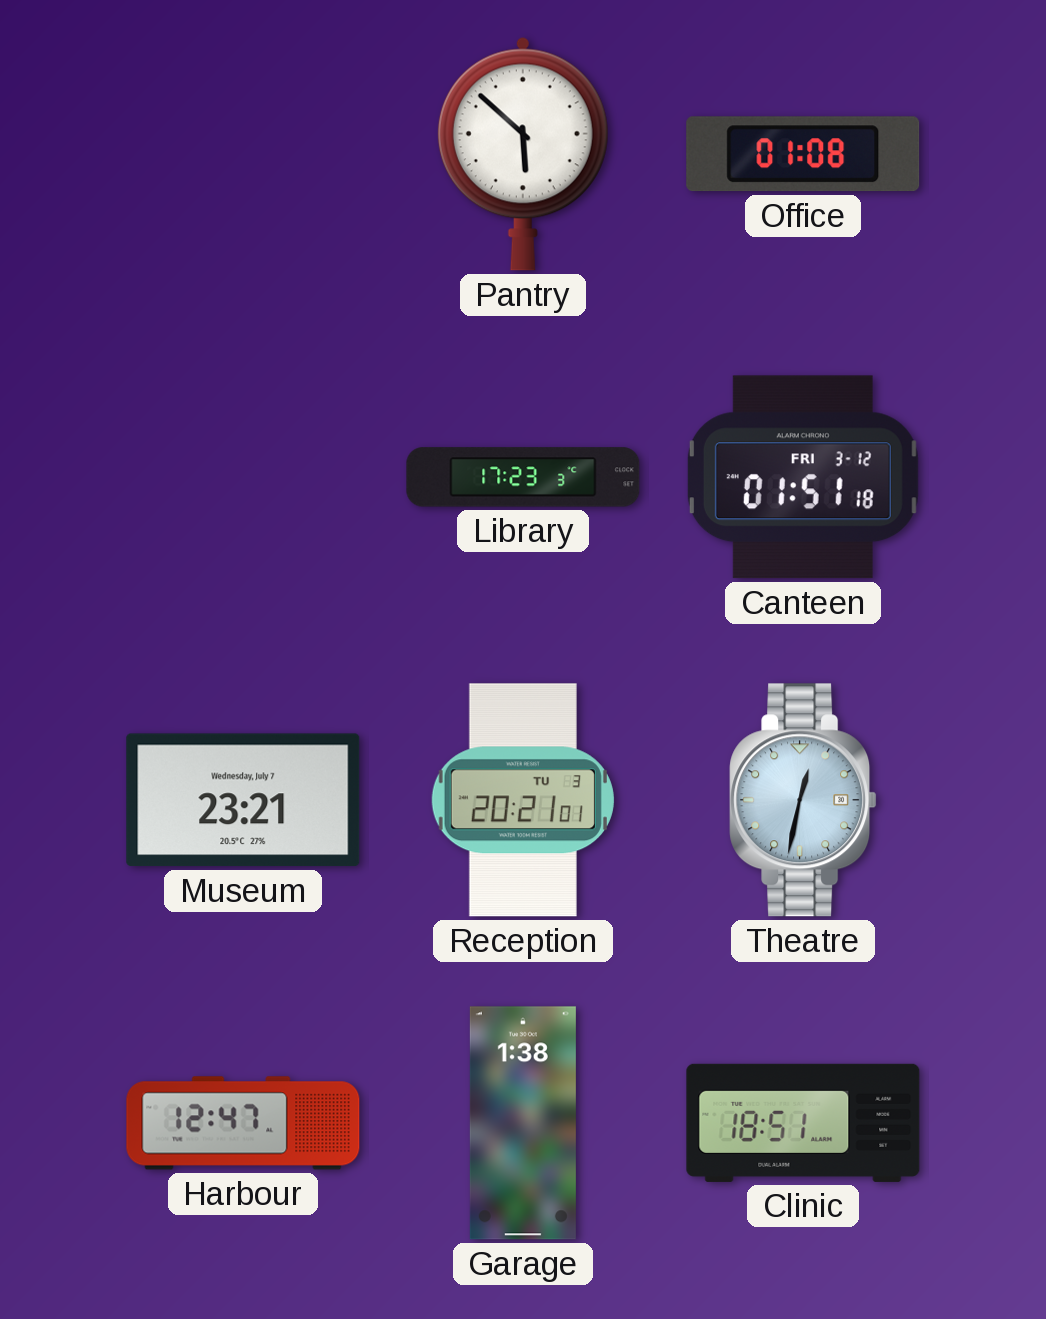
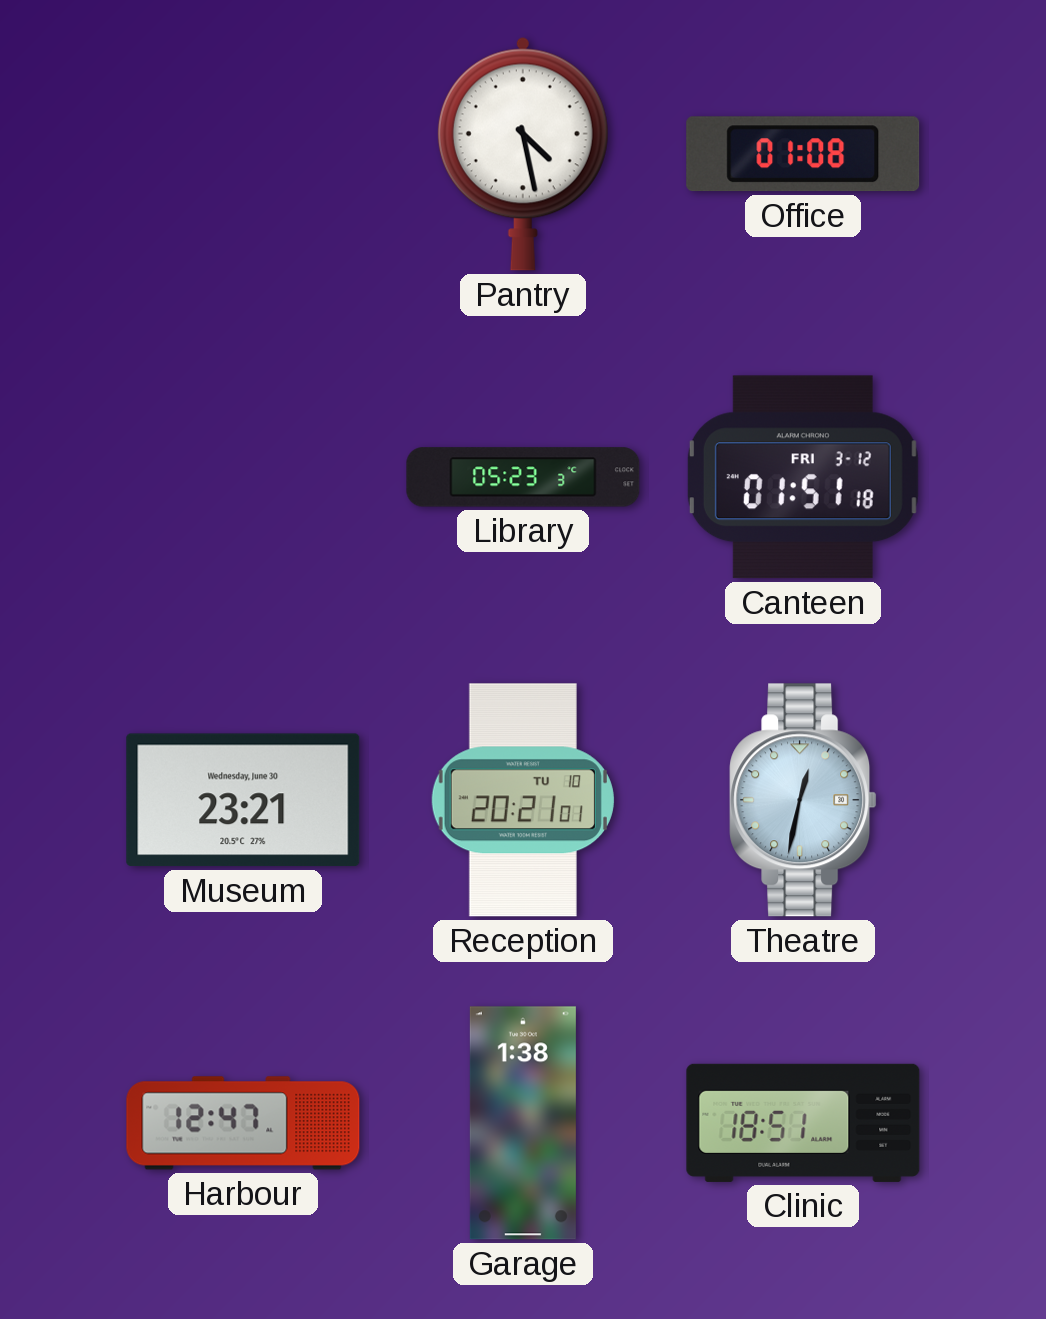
Pantry: 5:52 -> 4:28
Library: 17:23 -> 05:23
Museum date: Wednesday, July 7 -> Wednesday, June 30
Reception date: TU 3 -> TU 10
